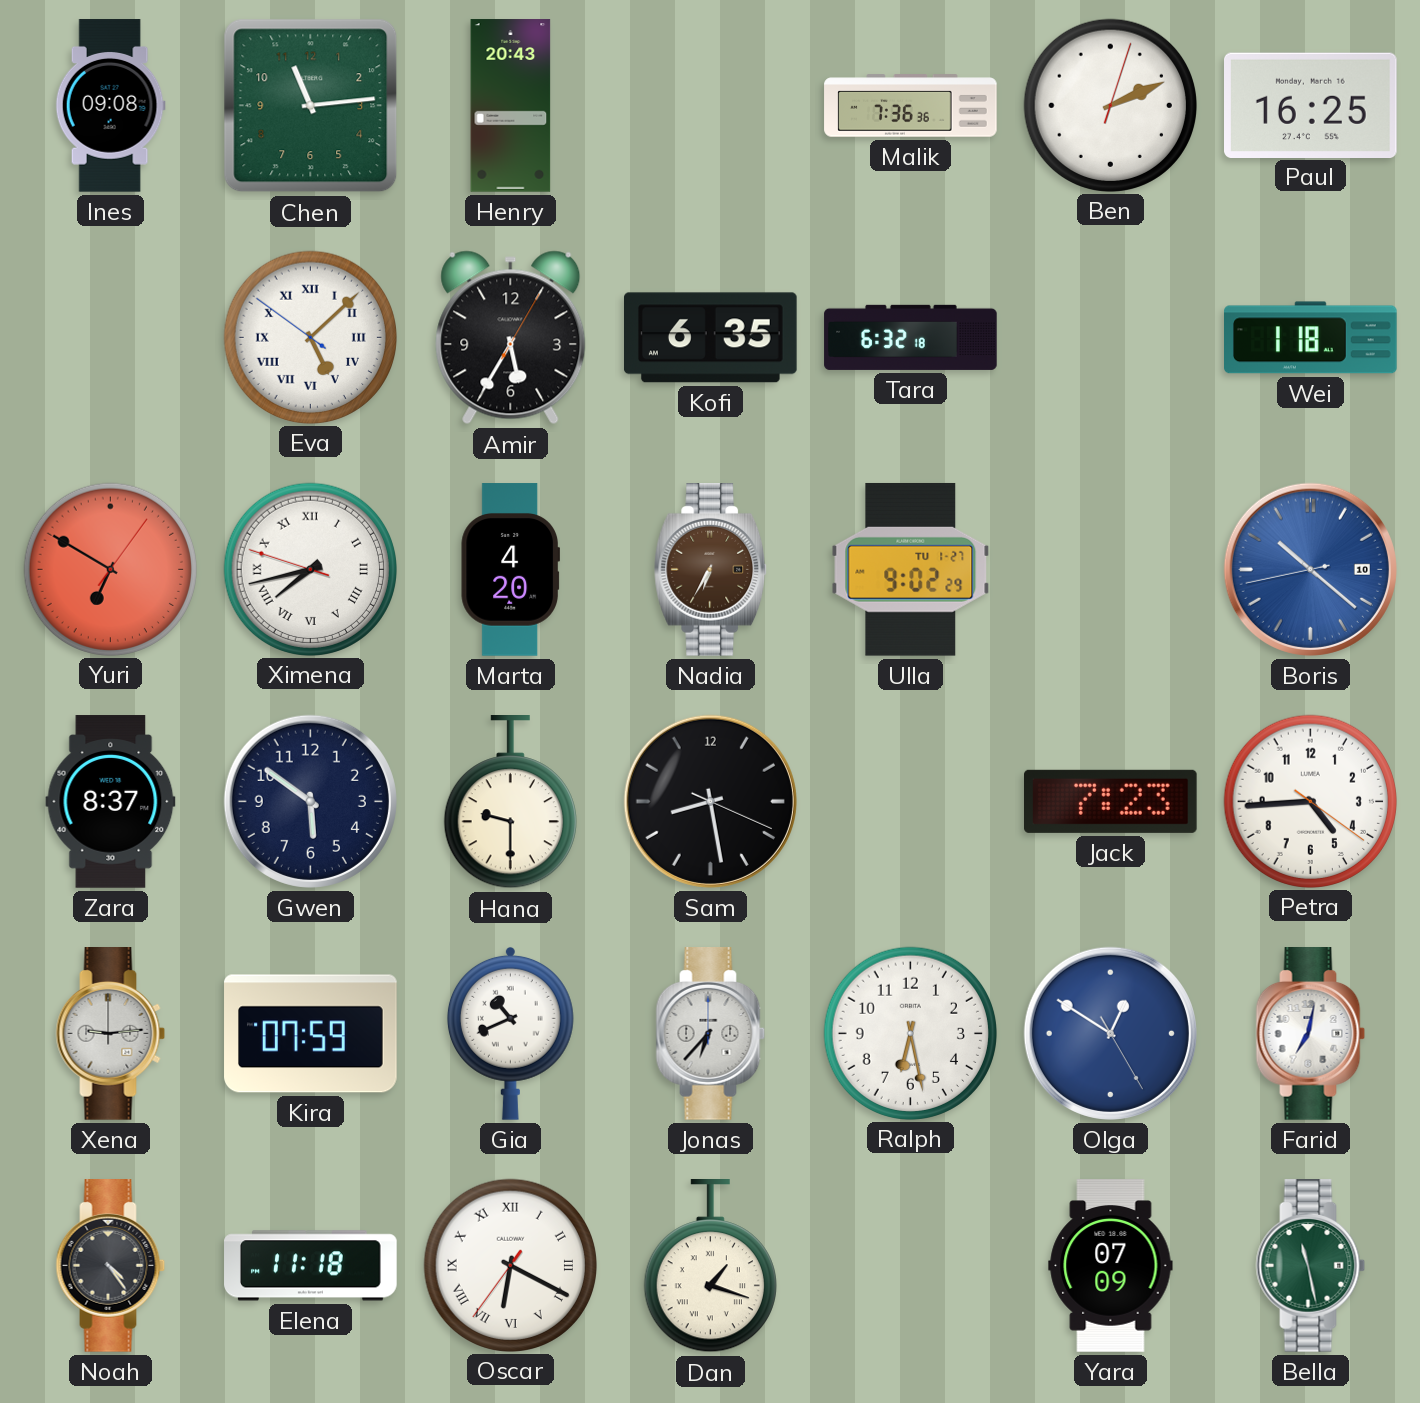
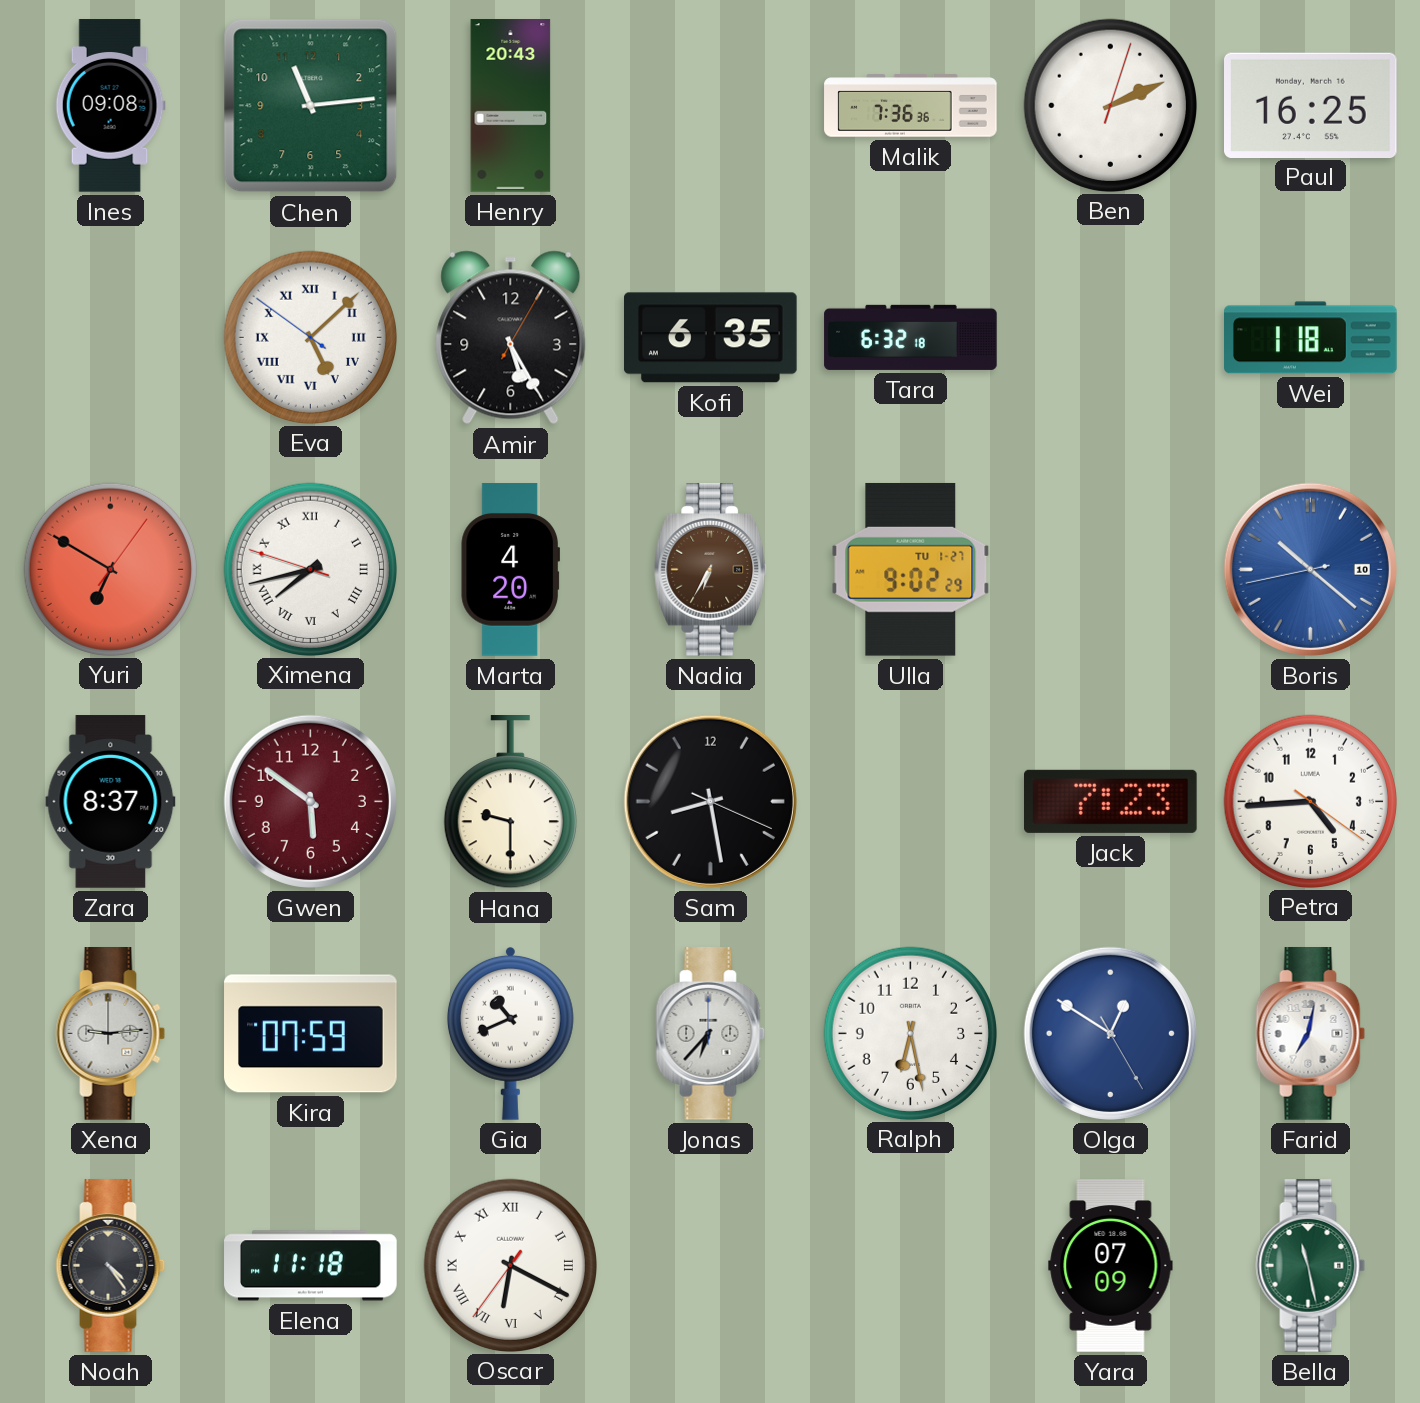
Amir: 5:35 -> 5:25
Gwen dial: navy -> burgundy
Dan: 1:18 -> none
